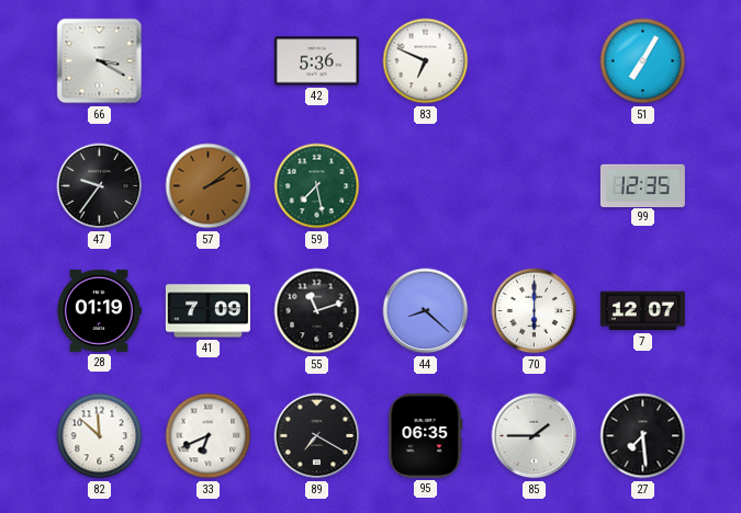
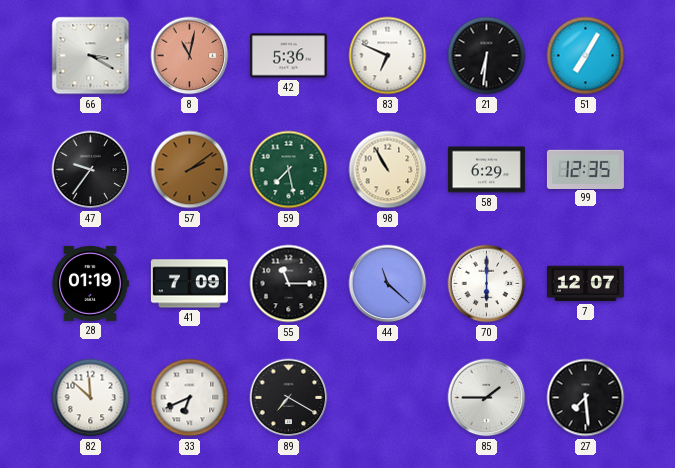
8: none -> 11:02
21: none -> 6:31
98: none -> 10:55
58: none -> 6:29
55: 11:12 -> 11:15
44: 8:22 -> 11:22
95: 06:35 -> none
